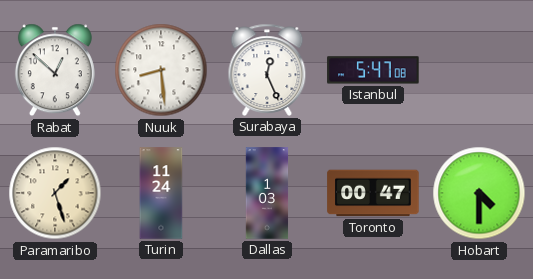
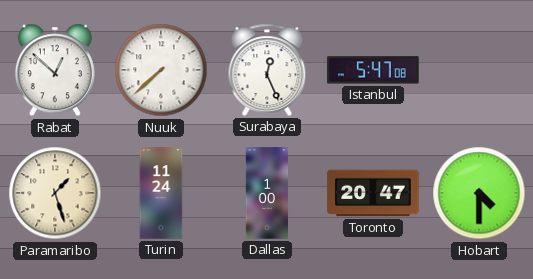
Nuuk: 8:29 -> 7:38
Dallas: 1:03 -> 1:00
Toronto: 00:47 -> 20:47
